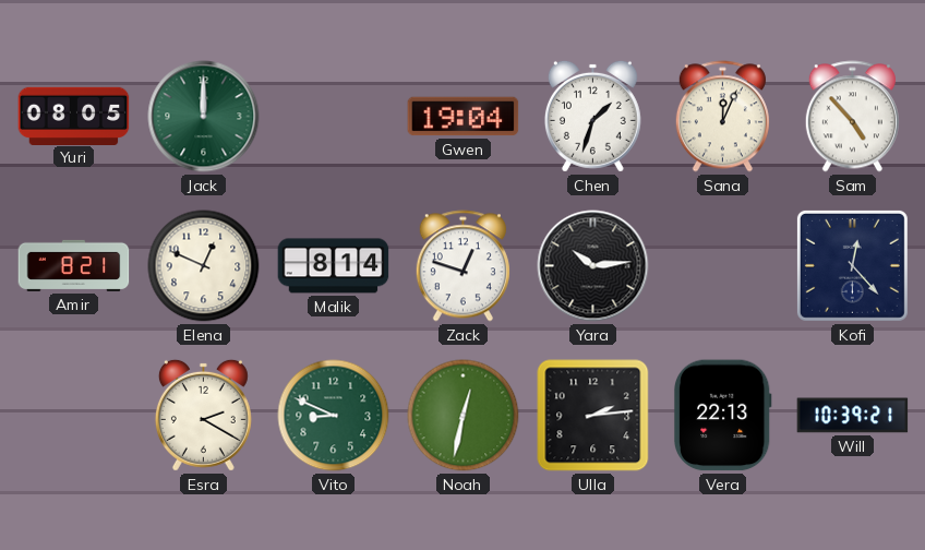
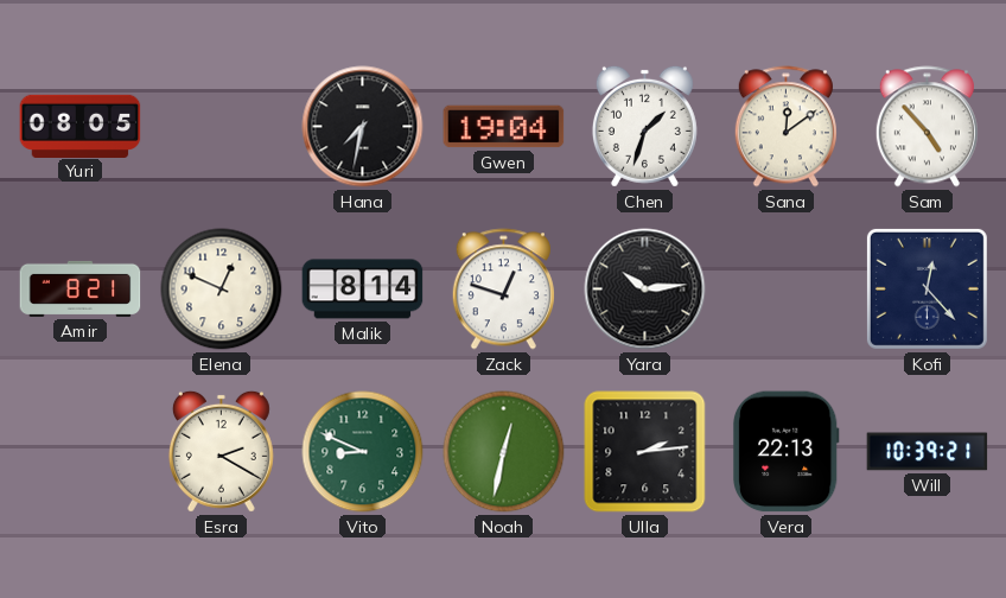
Jack: 12:00 -> none
Hana: none -> 7:32
Sana: 12:04 -> 12:09
